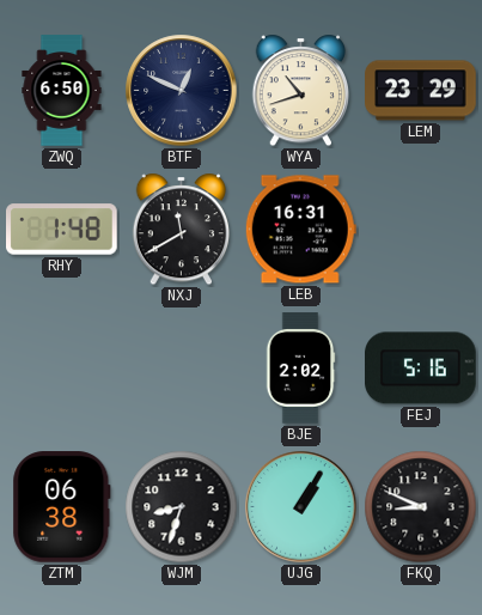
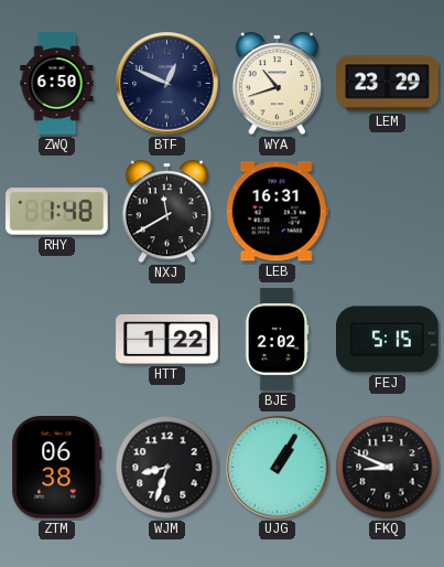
HTT: none -> 1:22
FEJ: 5:16 -> 5:15
